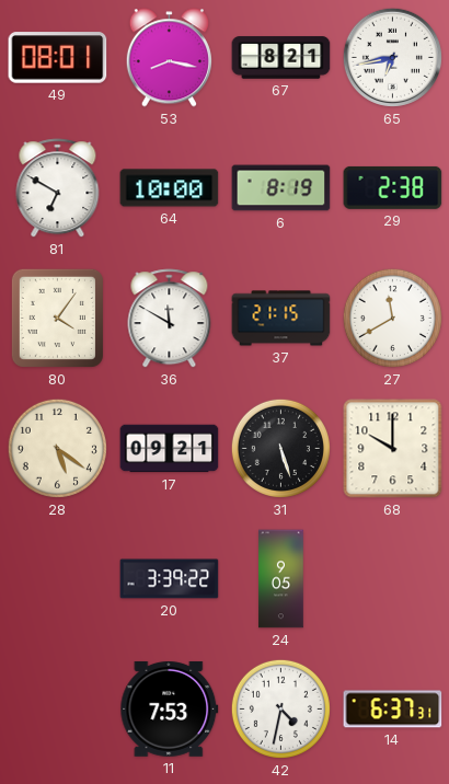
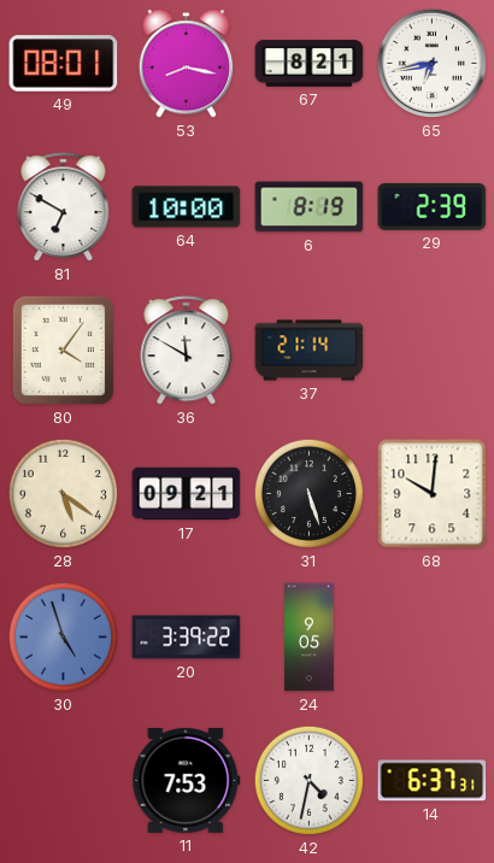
29: 2:38 -> 2:39
37: 21:15 -> 21:14
27: 11:40 -> none
68: 10:00 -> 10:01
30: none -> 4:57
